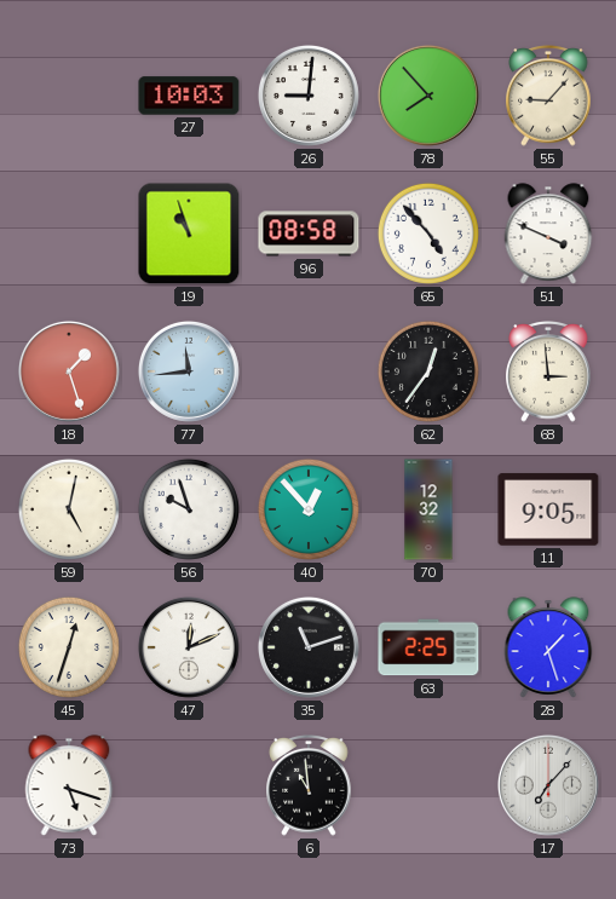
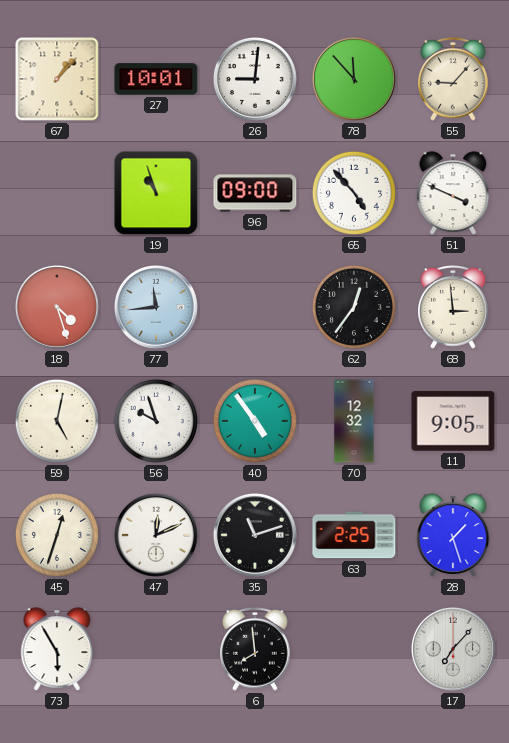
67: none -> 1:07
27: 10:03 -> 10:01
78: 7:53 -> 11:53
96: 08:58 -> 09:00
18: 1:27 -> 4:27
40: 12:53 -> 4:54
73: 5:18 -> 5:55
6: 10:59 -> 7:59
